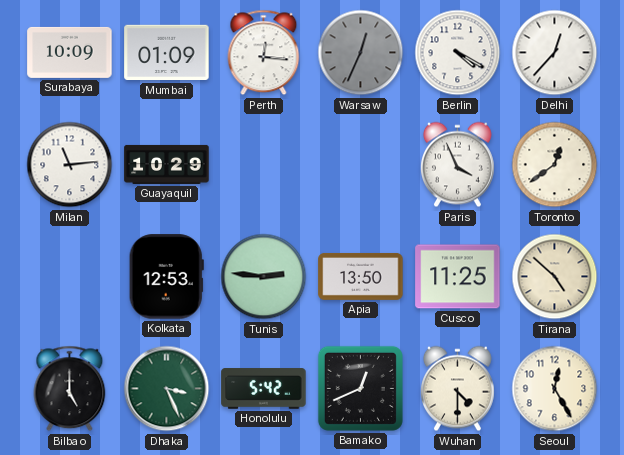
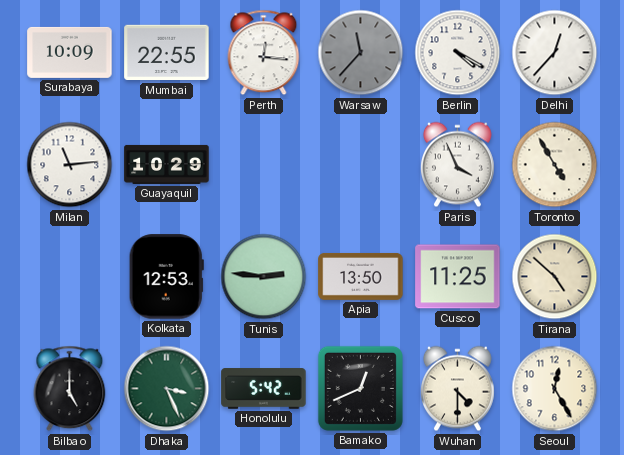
Mumbai: 01:09 -> 22:55
Warsaw: 12:34 -> 11:37
Toronto: 12:39 -> 4:55
